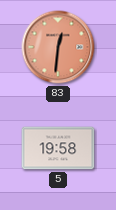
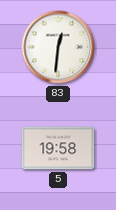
83 dial: salmon -> white
